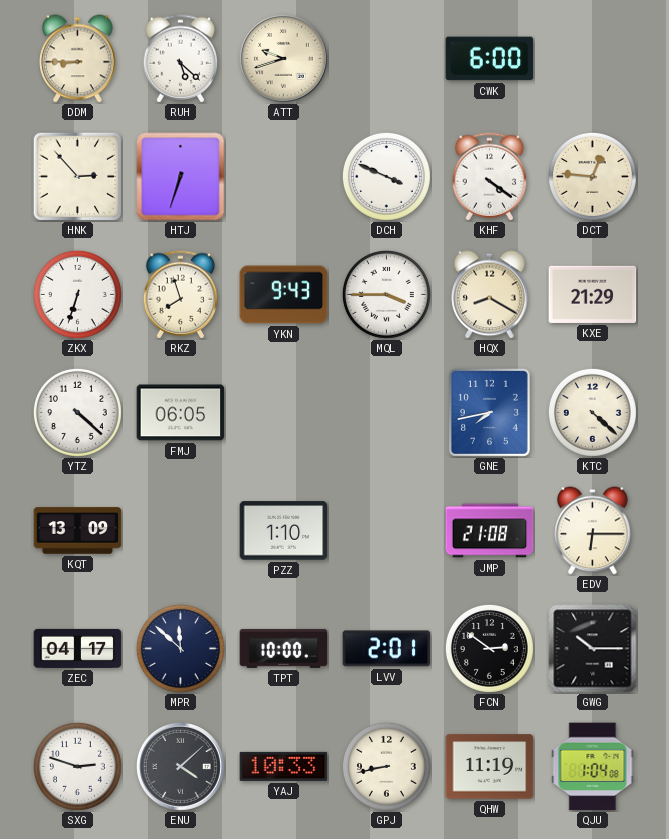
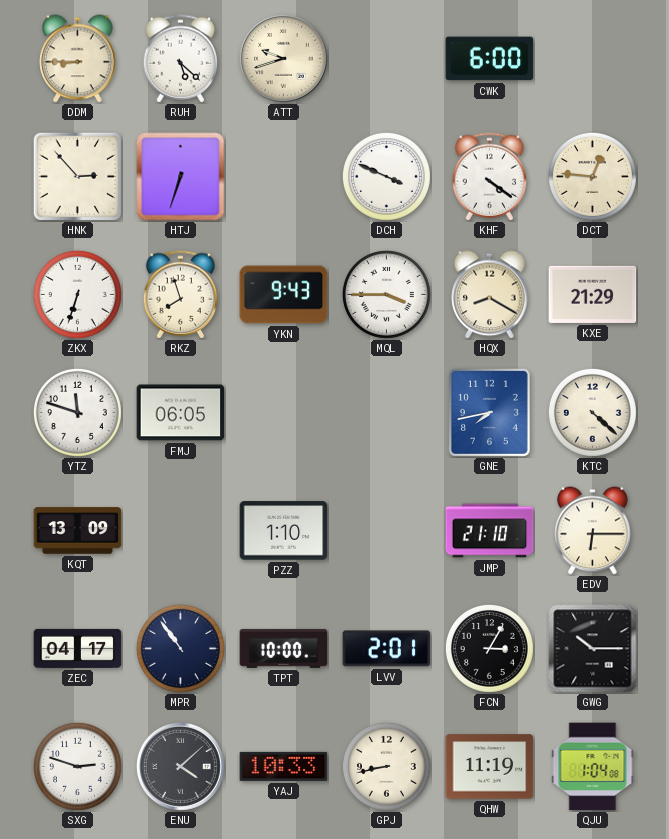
YTZ: 4:22 -> 11:48
JMP: 21:08 -> 21:10
MPR: 11:52 -> 10:54
FCN: 2:51 -> 3:05
